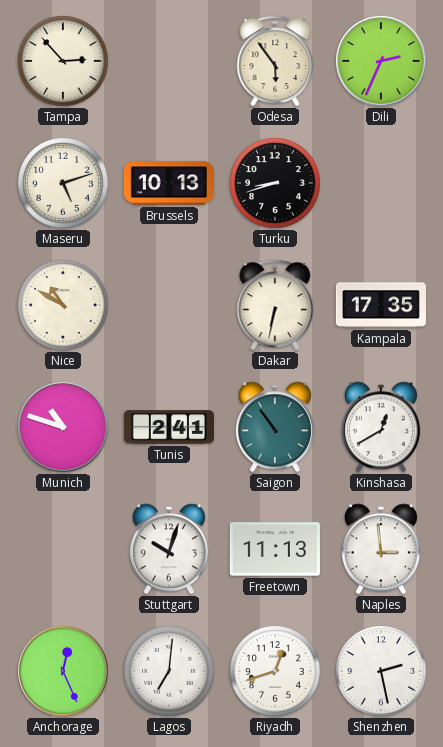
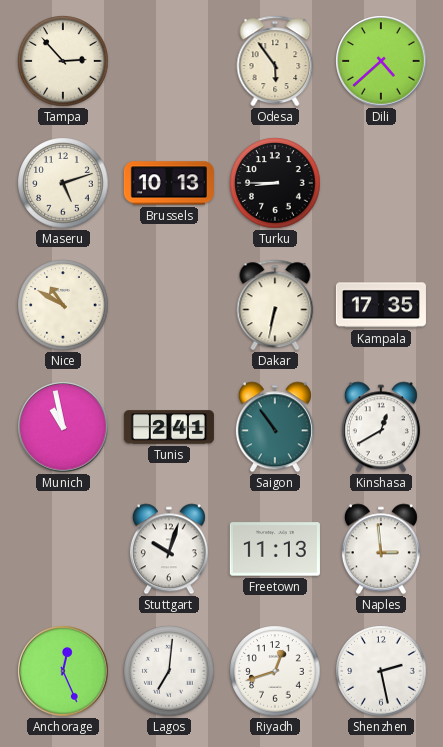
Dili: 2:34 -> 4:38
Turku: 8:42 -> 8:45
Munich: 10:48 -> 10:58
